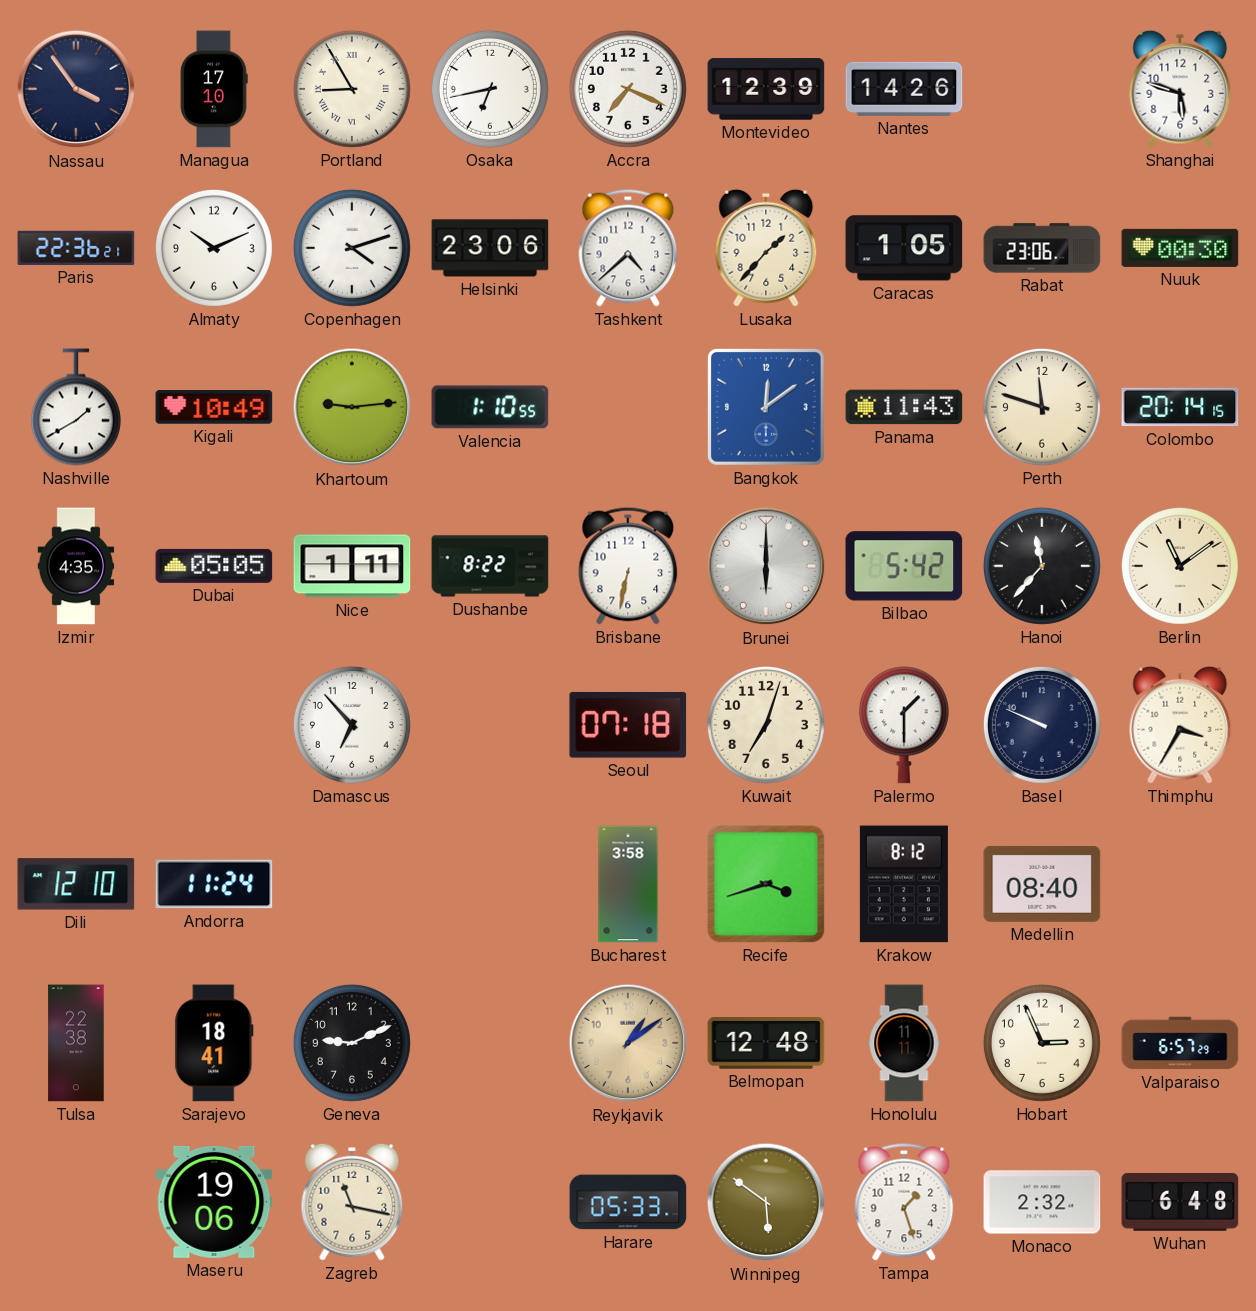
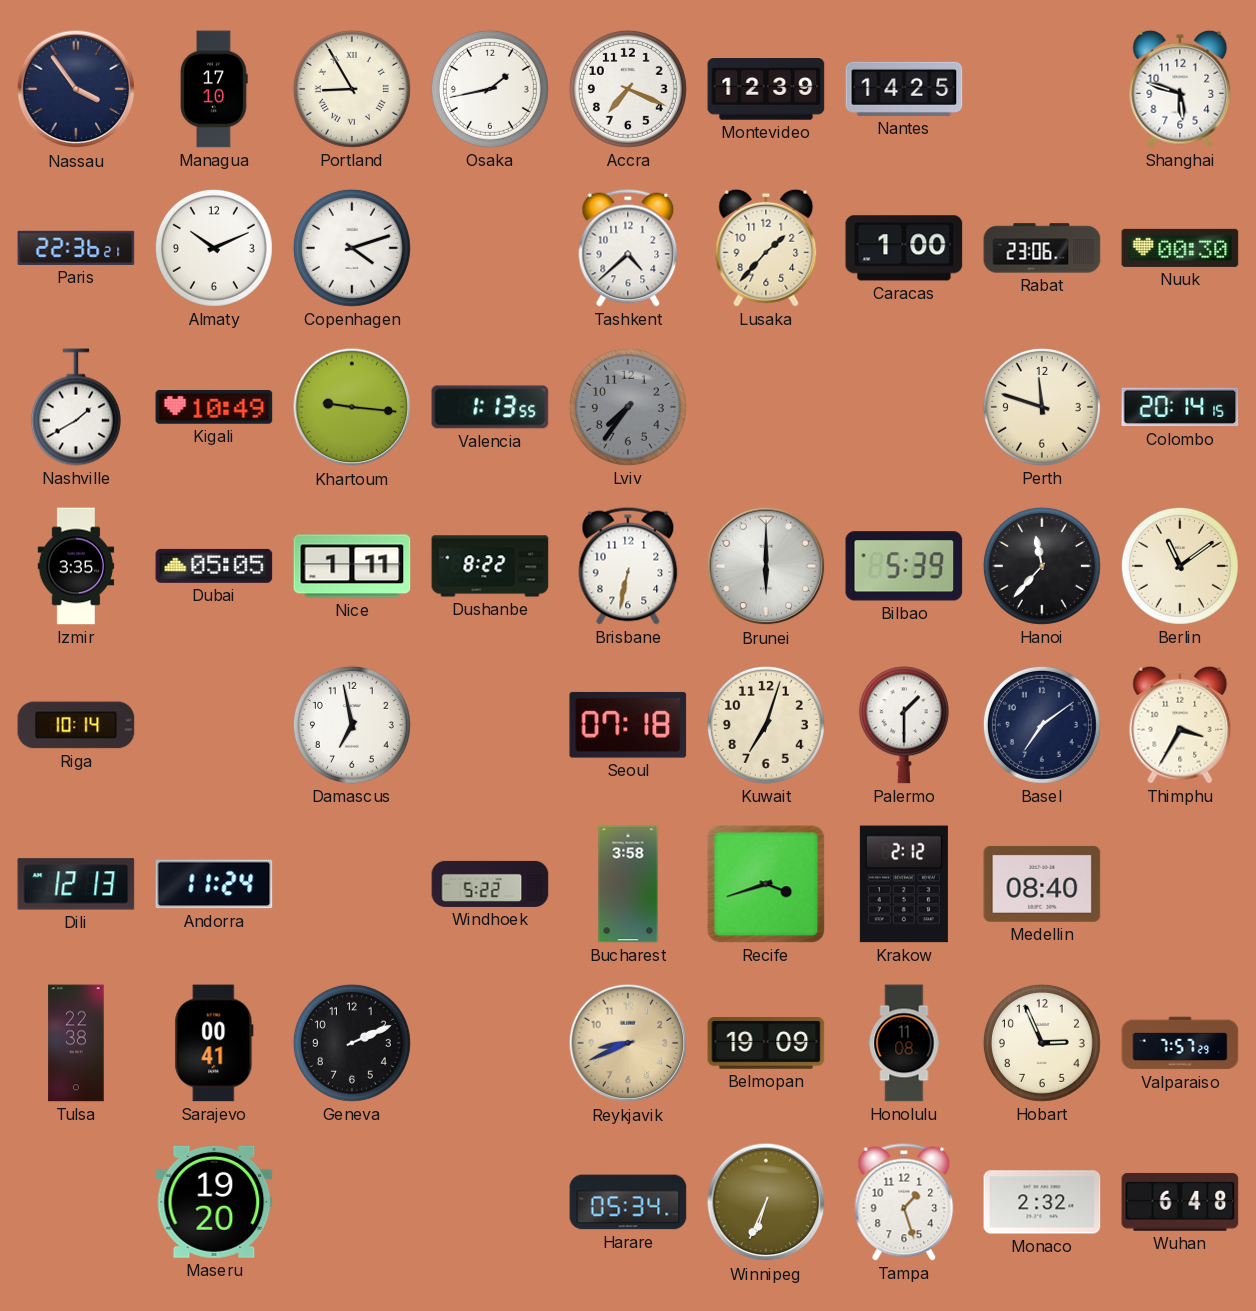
Osaka: 6:43 -> 1:43
Nantes: 14:26 -> 14:25
Helsinki: 23:06 -> none
Caracas: 1:05 -> 1:00
Khartoum: 9:14 -> 9:16
Valencia: 1:10 -> 1:13
Lviv: none -> 7:36
Bangkok: 12:09 -> none
Panama: 11:43 -> none
Izmir: 4:35 -> 3:35
Bilbao: 5:42 -> 5:39
Riga: none -> 10:14
Damascus: 6:53 -> 6:58
Basel: 9:49 -> 7:09
Dili: 12:10 -> 12:13
Windhoek: none -> 5:22
Krakow: 8:12 -> 2:12
Sarajevo: 18:41 -> 00:41
Geneva: 9:11 -> 2:11
Reykjavik: 1:09 -> 8:41
Belmopan: 12:48 -> 19:09
Honolulu: 11:11 -> 11:08
Valparaiso: 6:57 -> 7:57
Maseru: 19:06 -> 19:20
Zagreb: 11:17 -> none
Harare: 05:33 -> 05:34
Winnipeg: 5:51 -> 6:34
